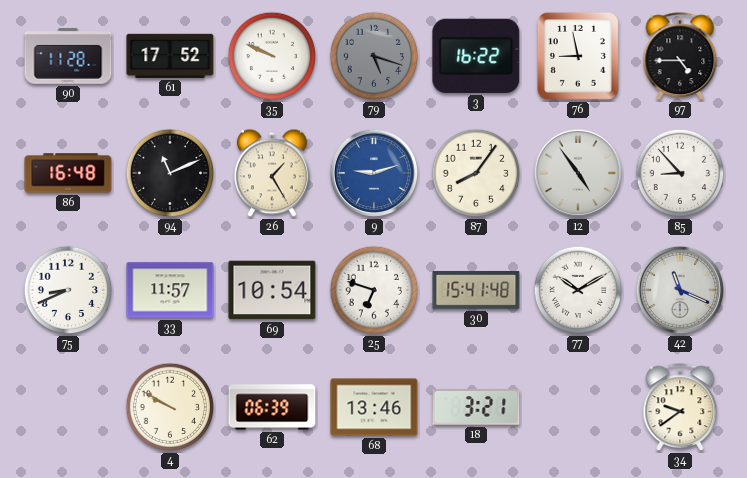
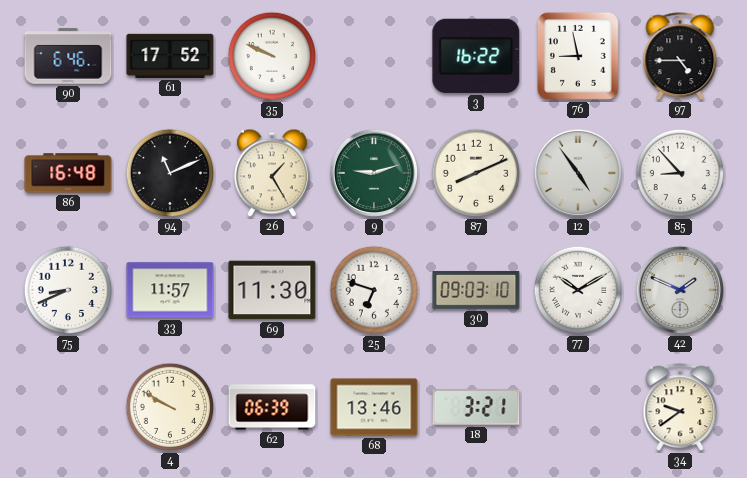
90: 11:28 -> 6:46
79: 5:18 -> none
9 dial: blue -> green
87: 8:06 -> 8:11
69: 10:54 -> 11:30
30: 15:41 -> 09:03
42: 11:19 -> 1:49
